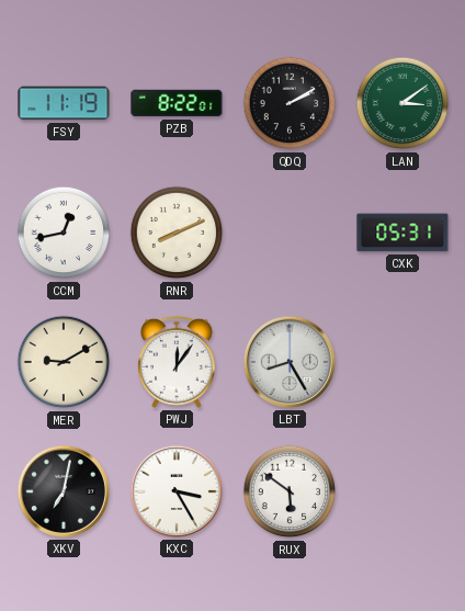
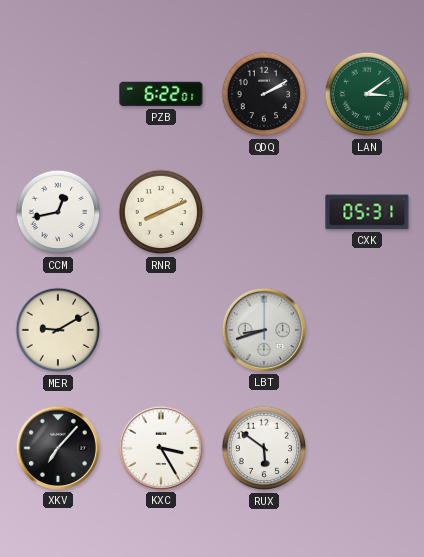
FSY: 11:19 -> none
PZB: 8:22 -> 6:22
PWJ: 12:06 -> none
LBT: 8:25 -> 8:42
XKV: 7:02 -> 7:07
